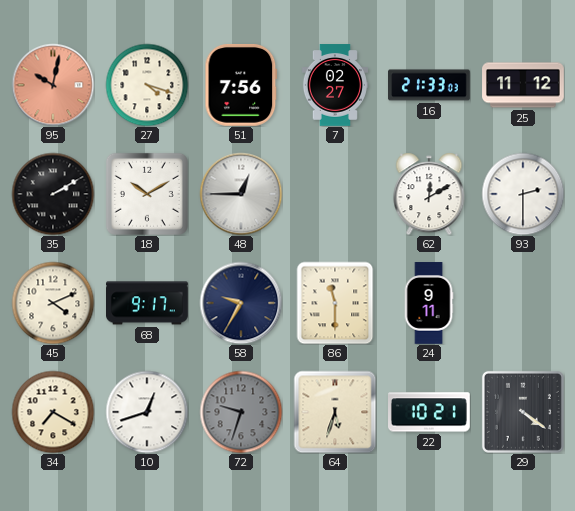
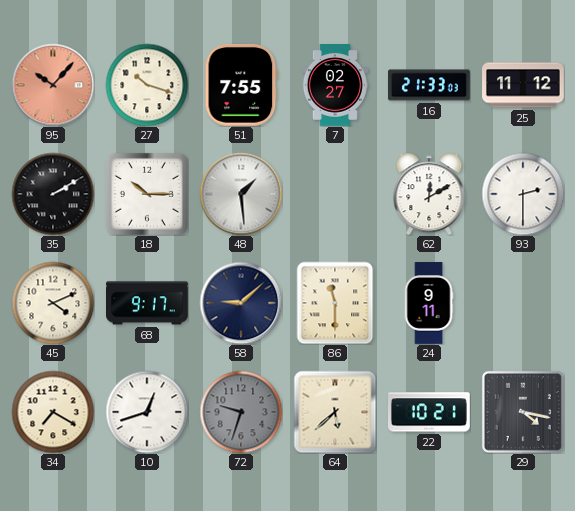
95: 10:02 -> 10:07
27: 4:18 -> 10:18
51: 7:56 -> 7:55
18: 10:10 -> 10:15
48: 12:45 -> 1:29
58: 9:35 -> 9:08
64: 5:33 -> 5:38
29: 4:21 -> 4:17
